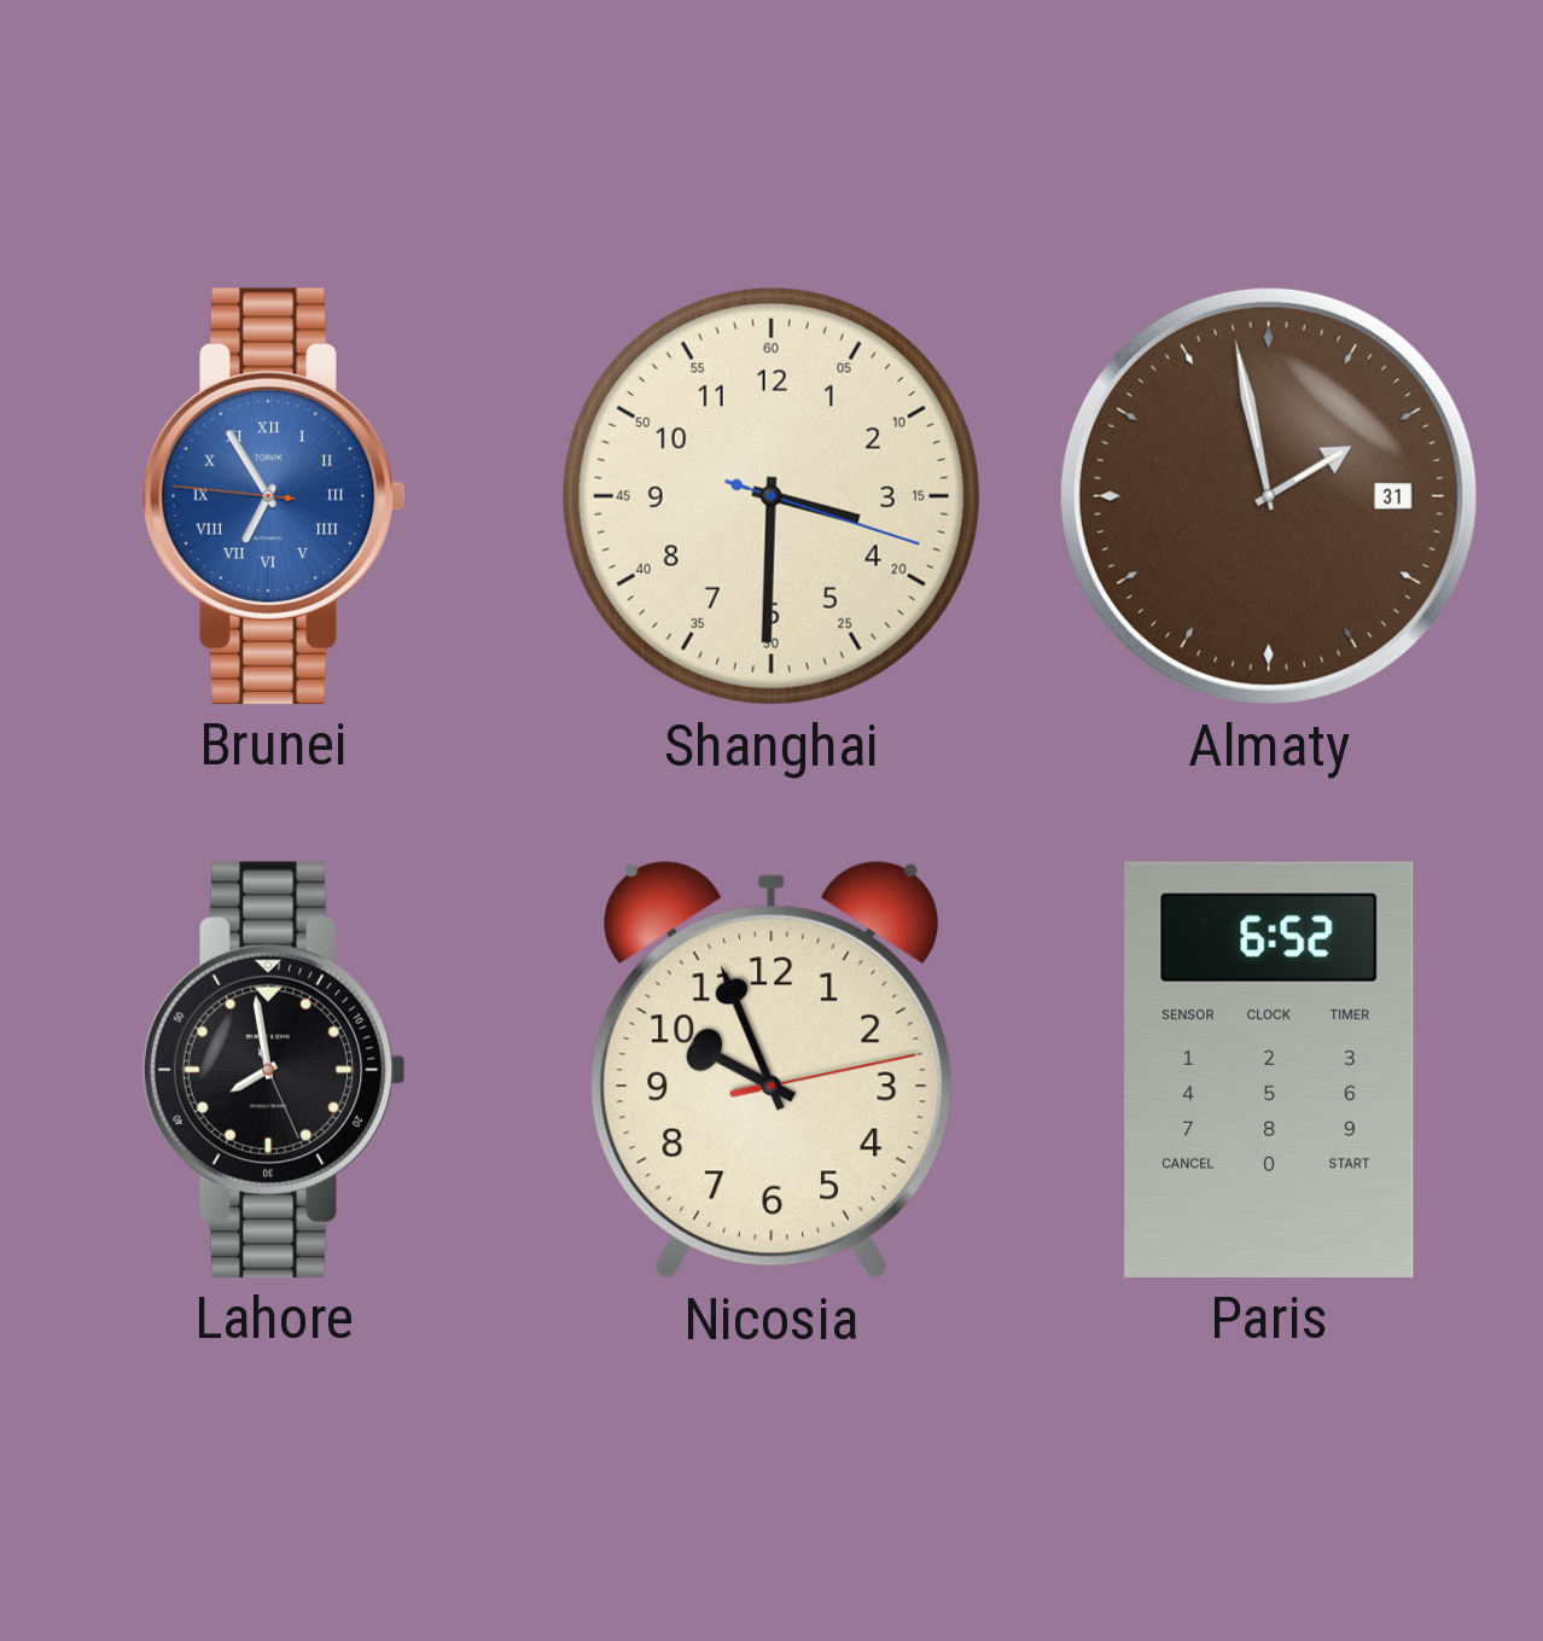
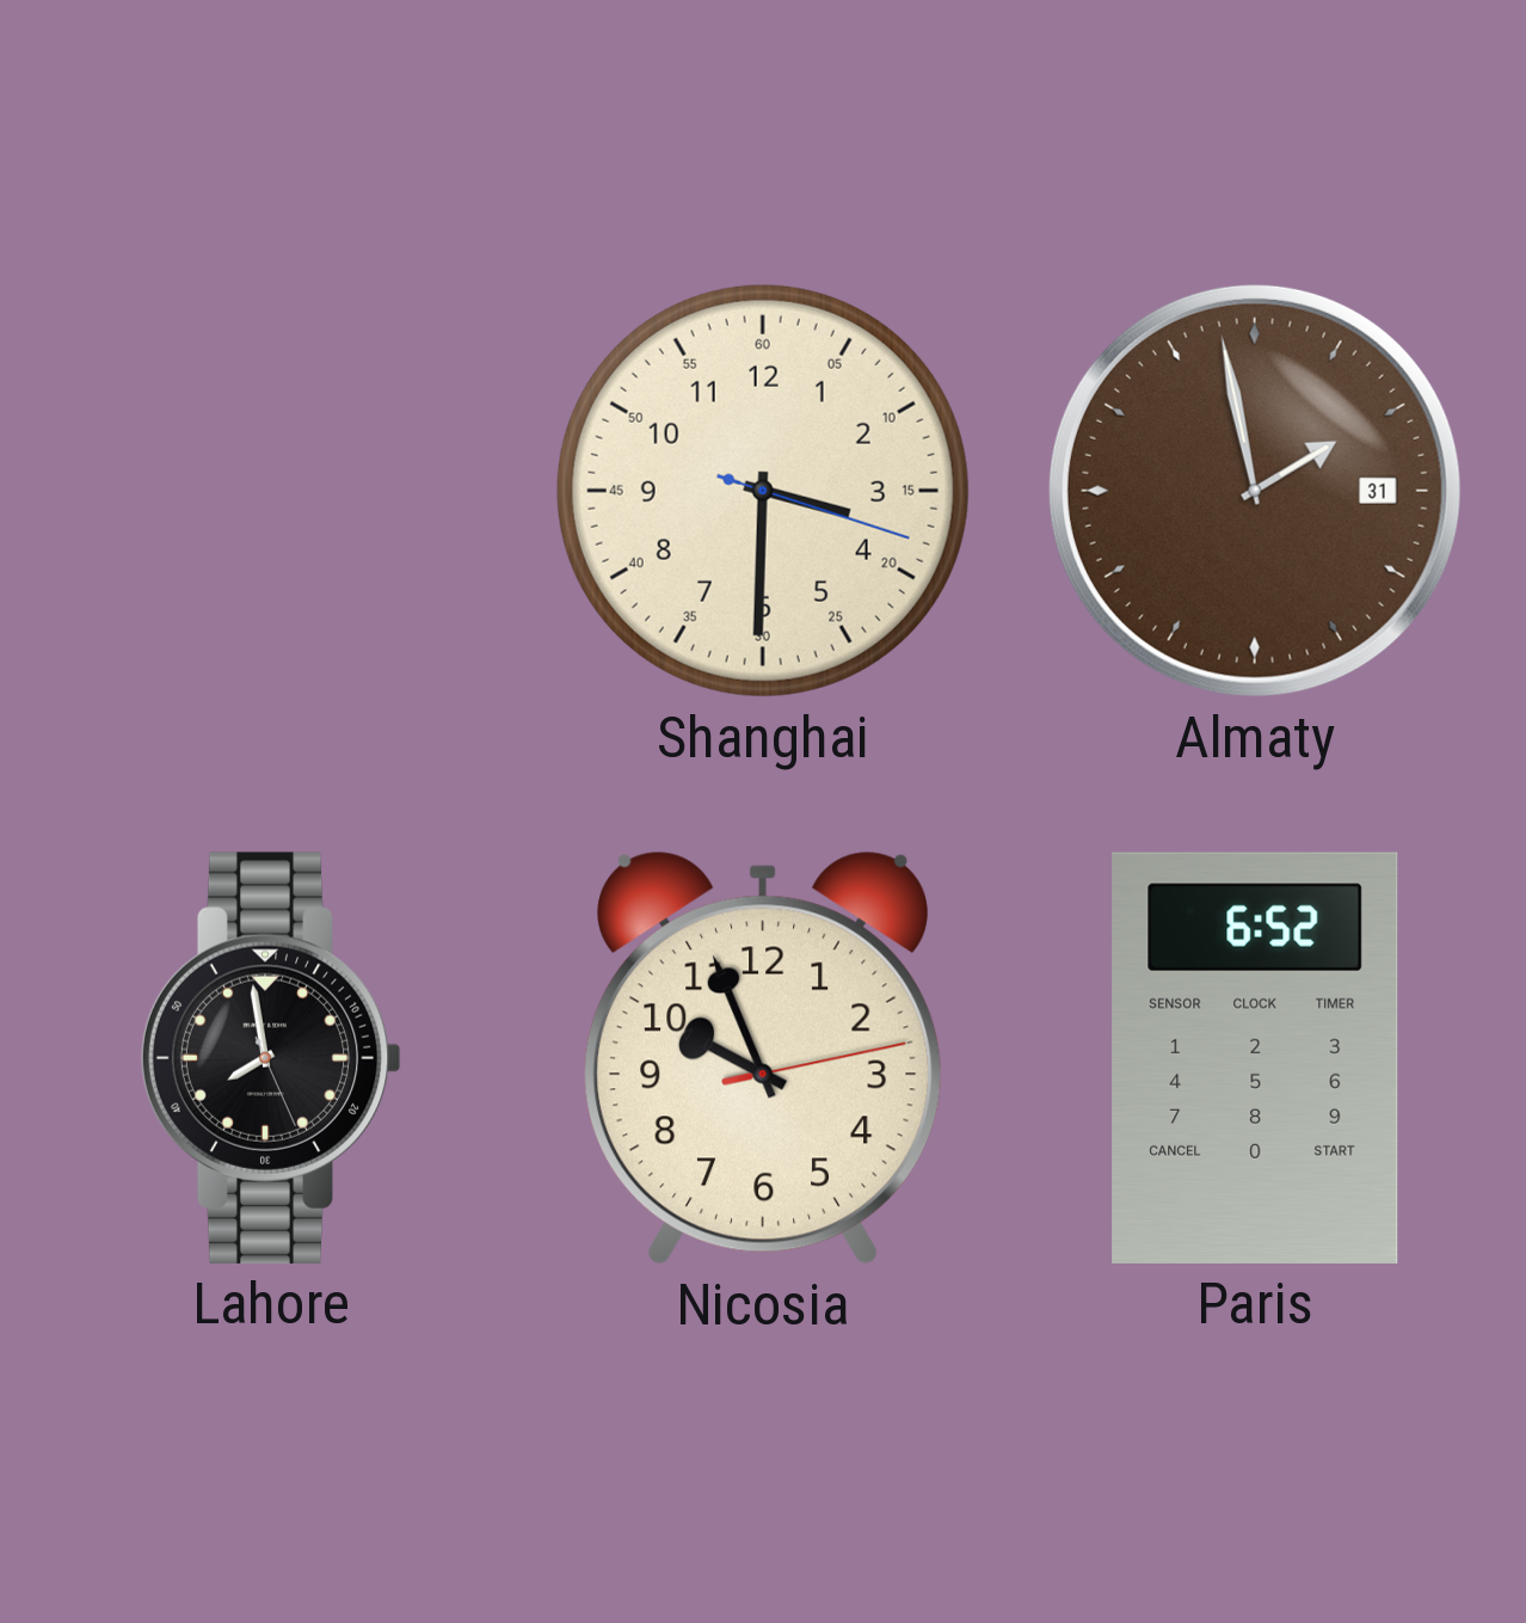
Brunei: 6:54 -> none
